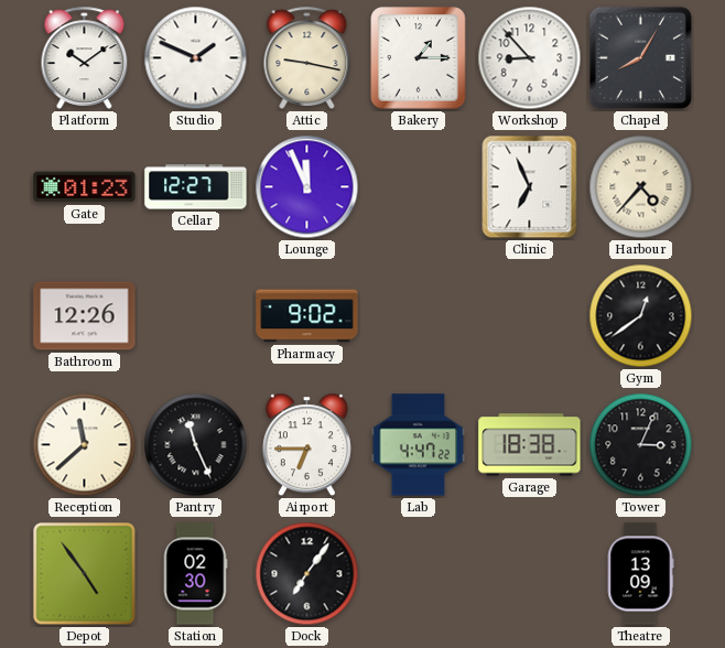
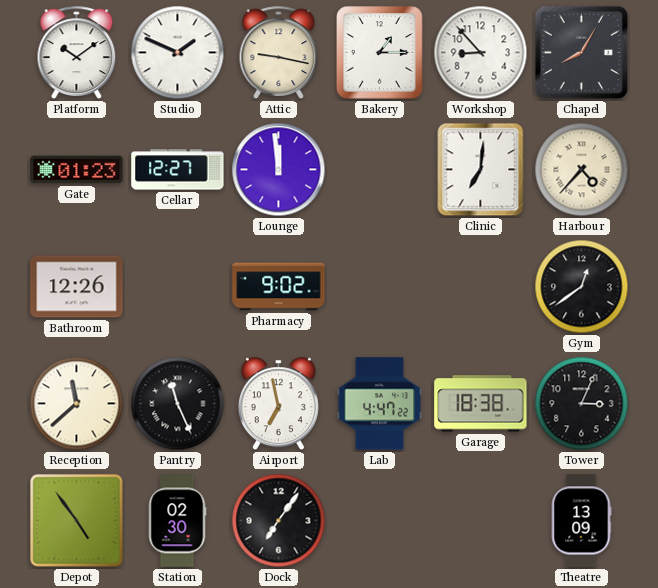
Lounge: 11:56 -> 11:59
Clinic: 6:56 -> 7:01
Airport: 6:45 -> 6:58
